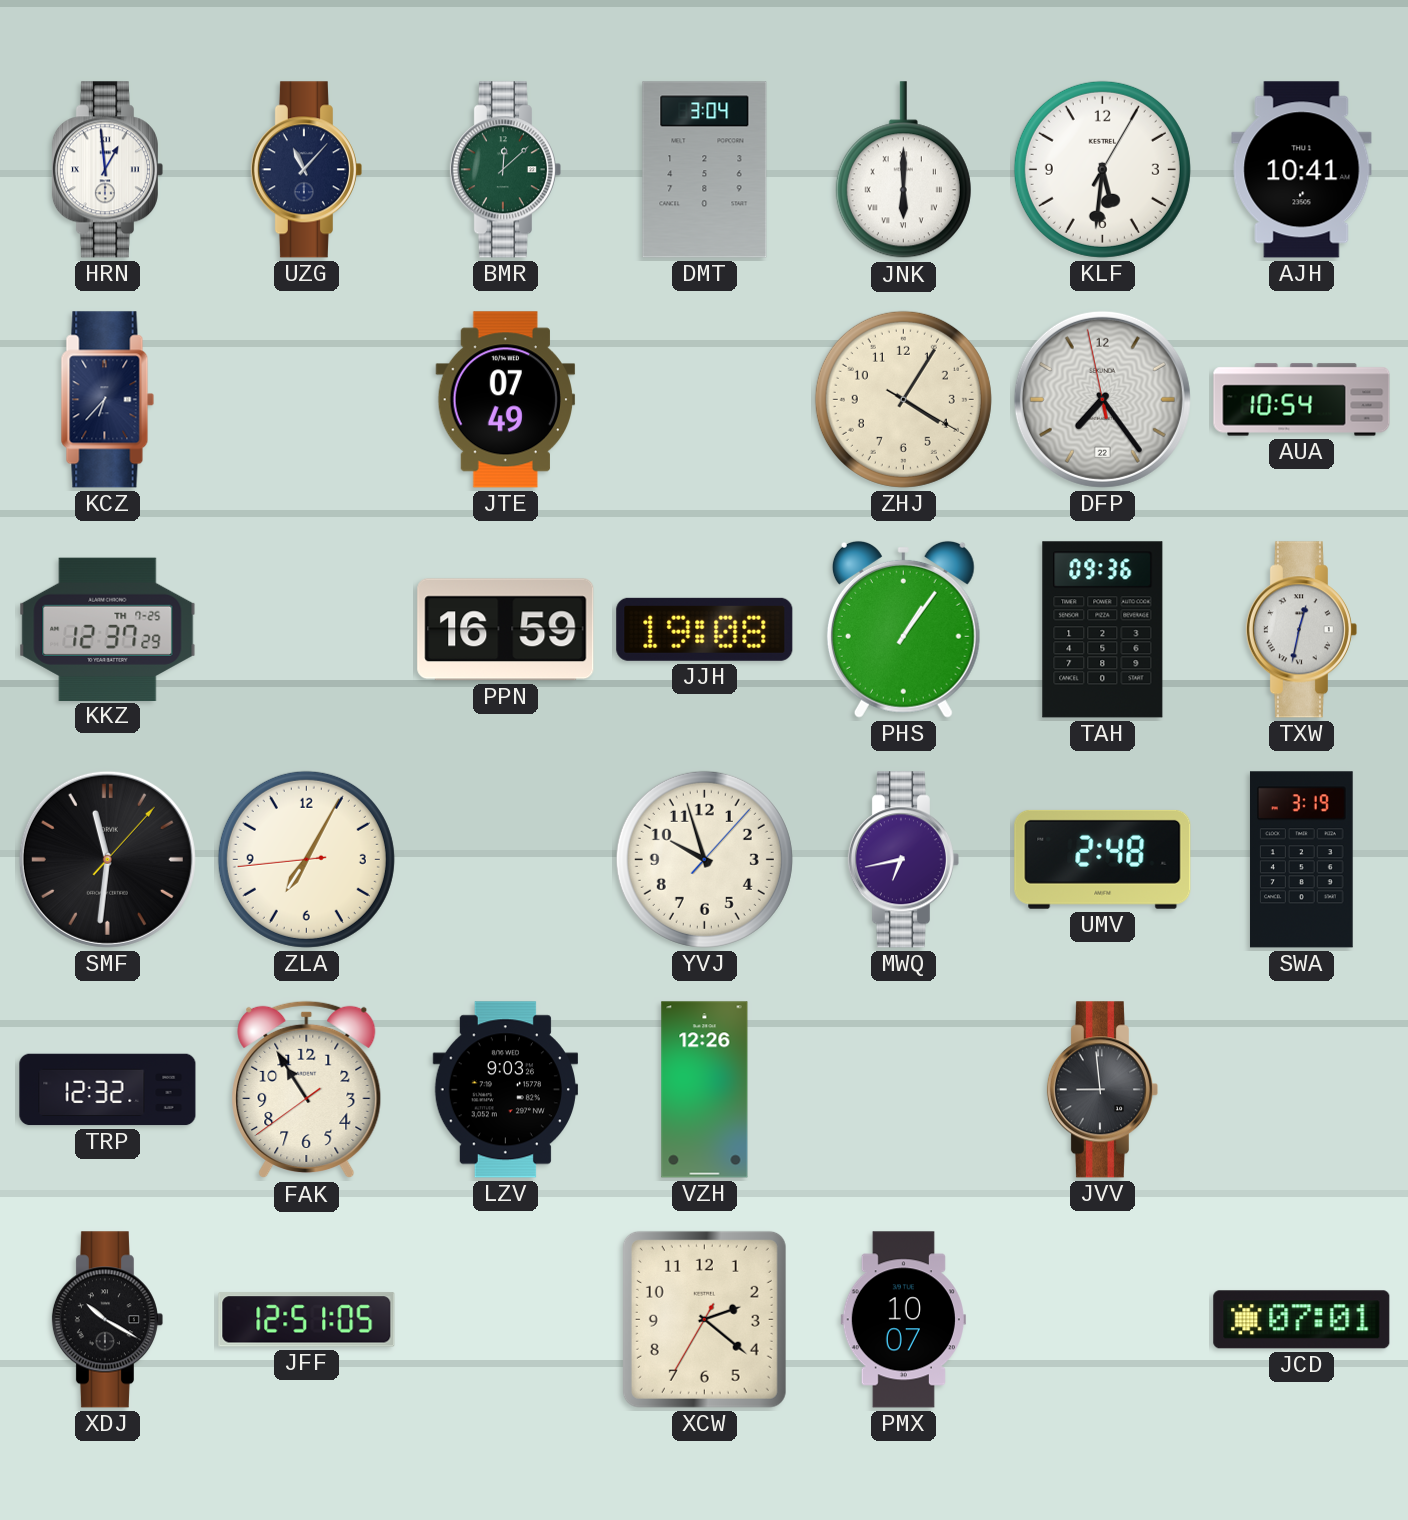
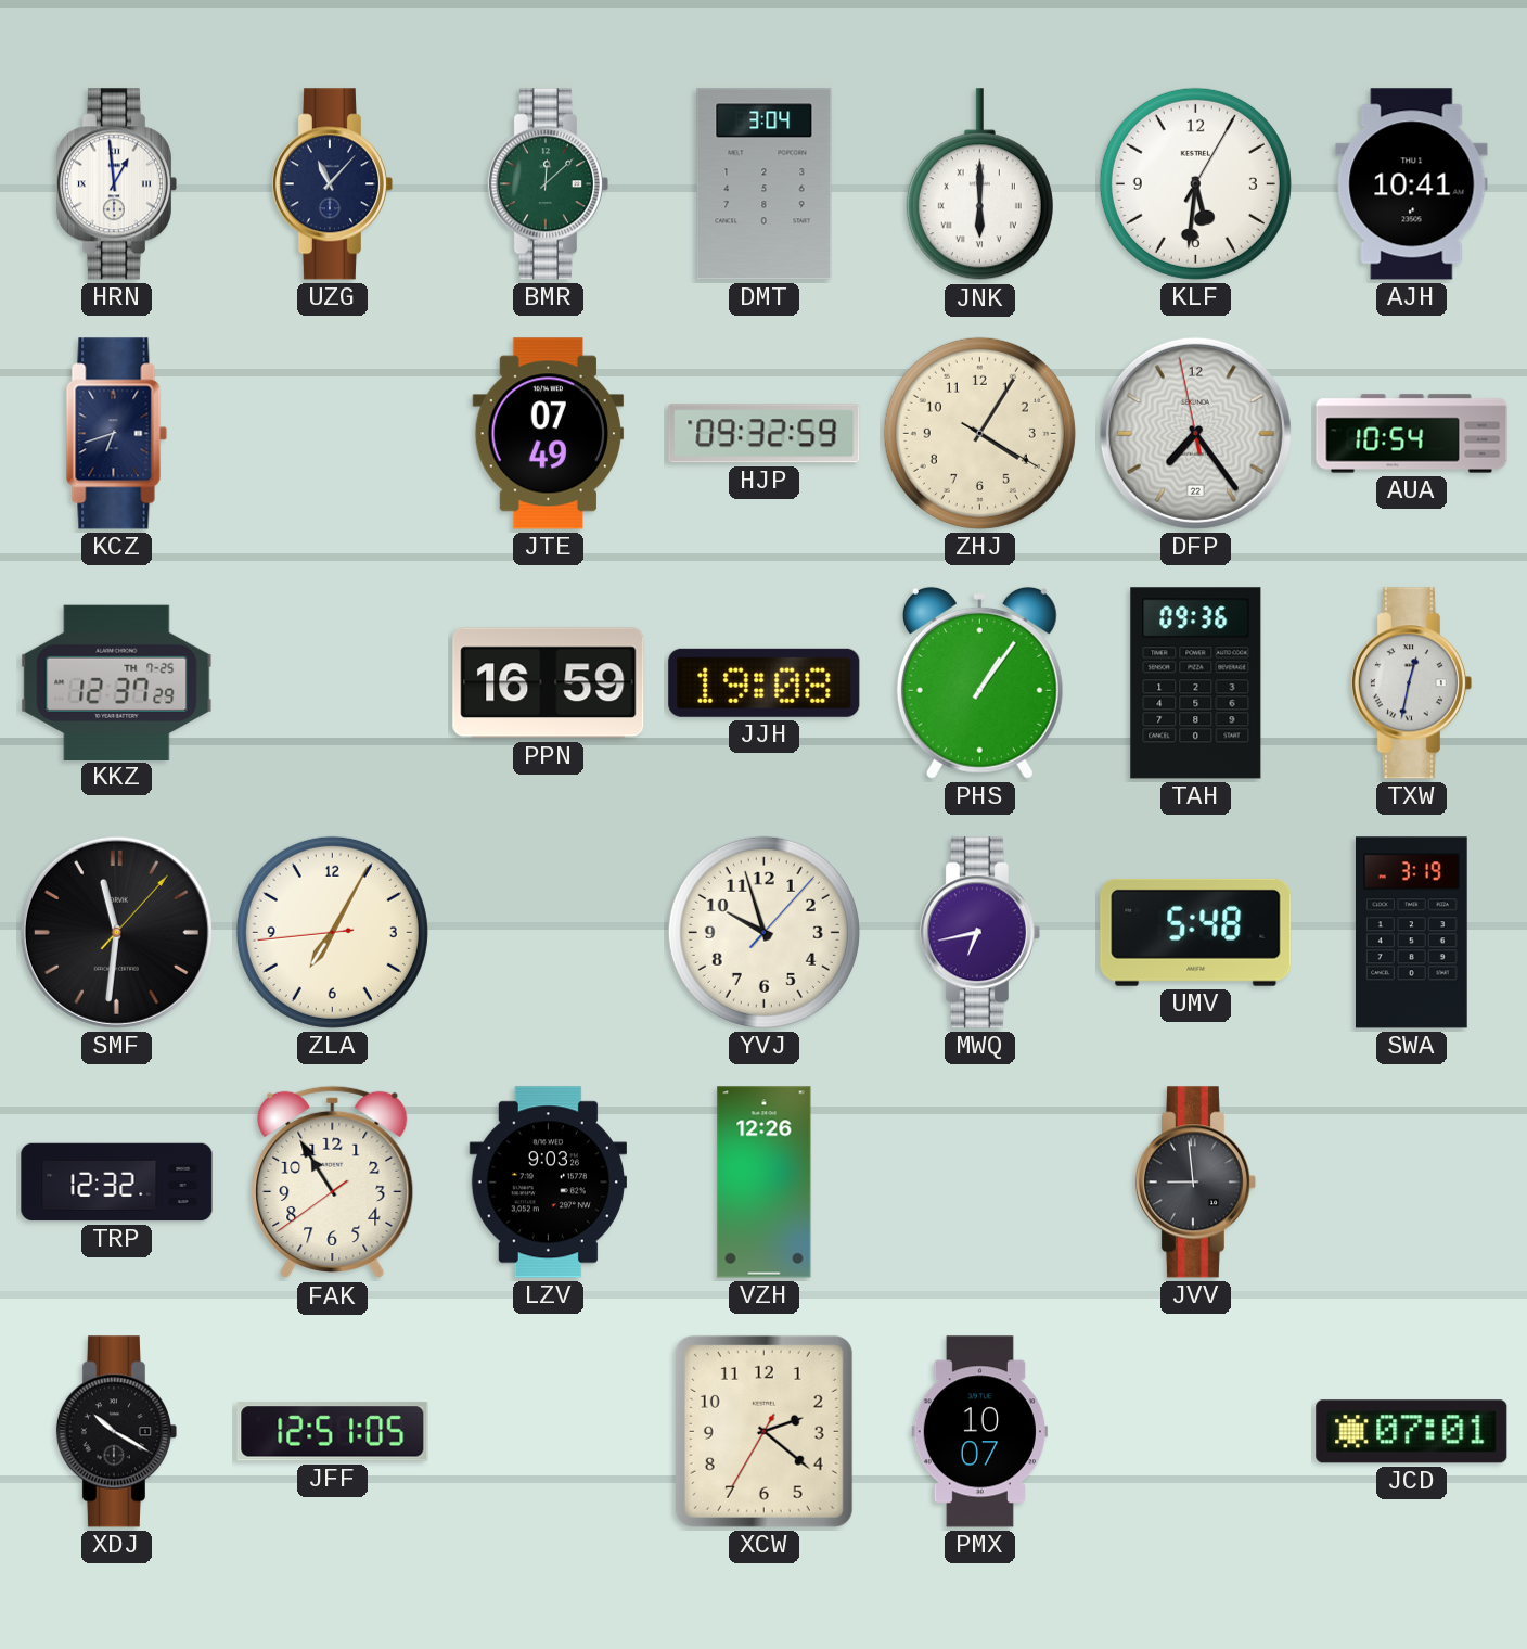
KCZ: 6:37 -> 6:42
HJP: none -> 09:32
UMV: 2:48 -> 5:48
